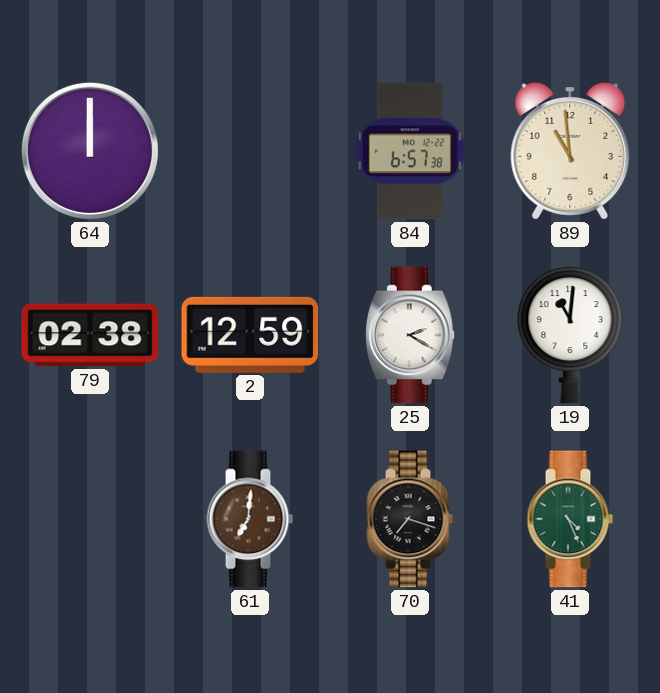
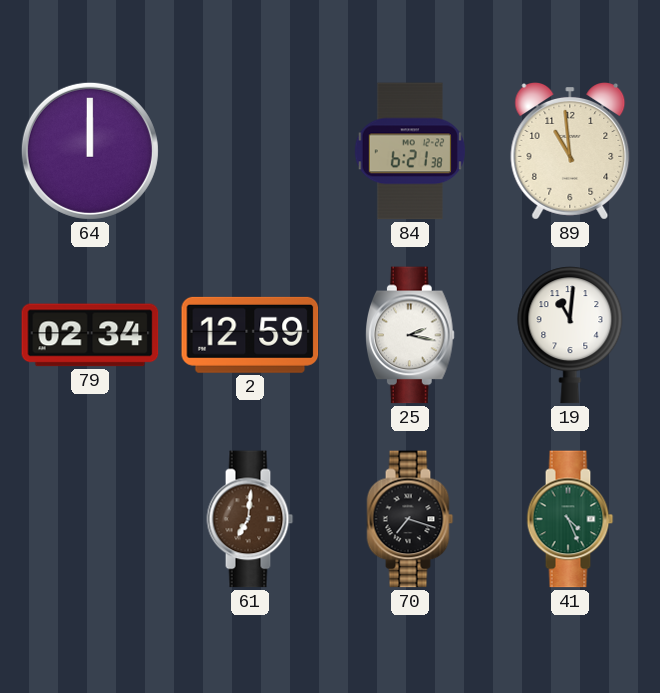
84: 6:57 -> 6:21
79: 02:38 -> 02:34
25: 2:20 -> 2:17
